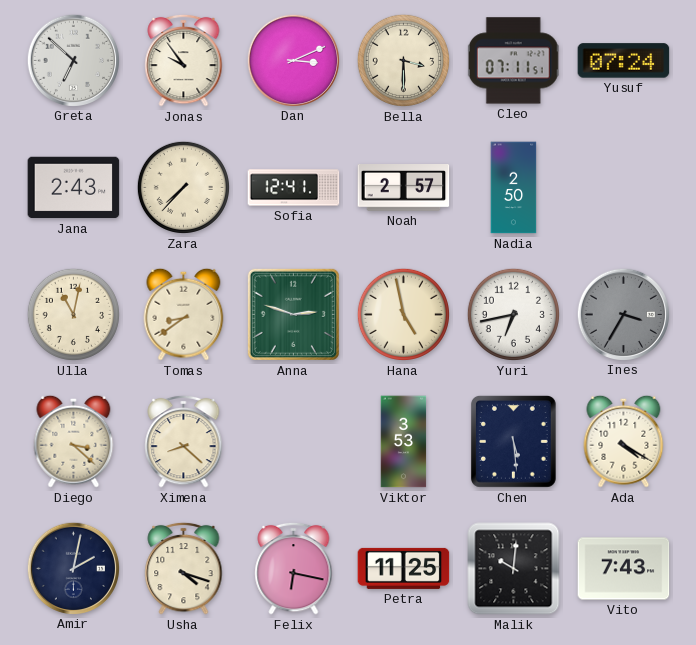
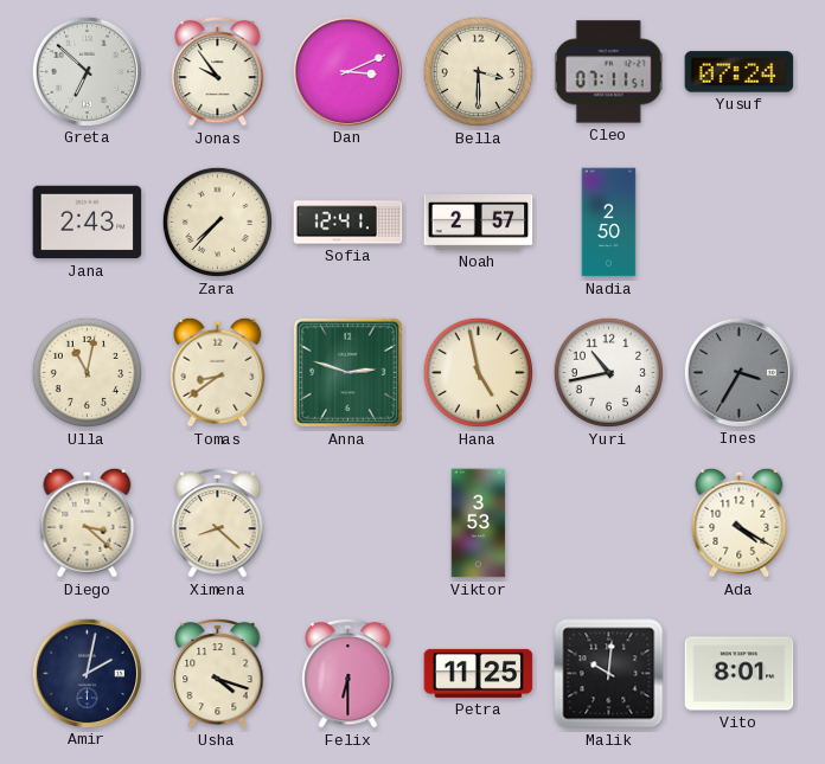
Yuri: 6:43 -> 10:43
Chen: 5:29 -> none
Felix: 6:17 -> 6:30
Vito: 7:43 -> 8:01
